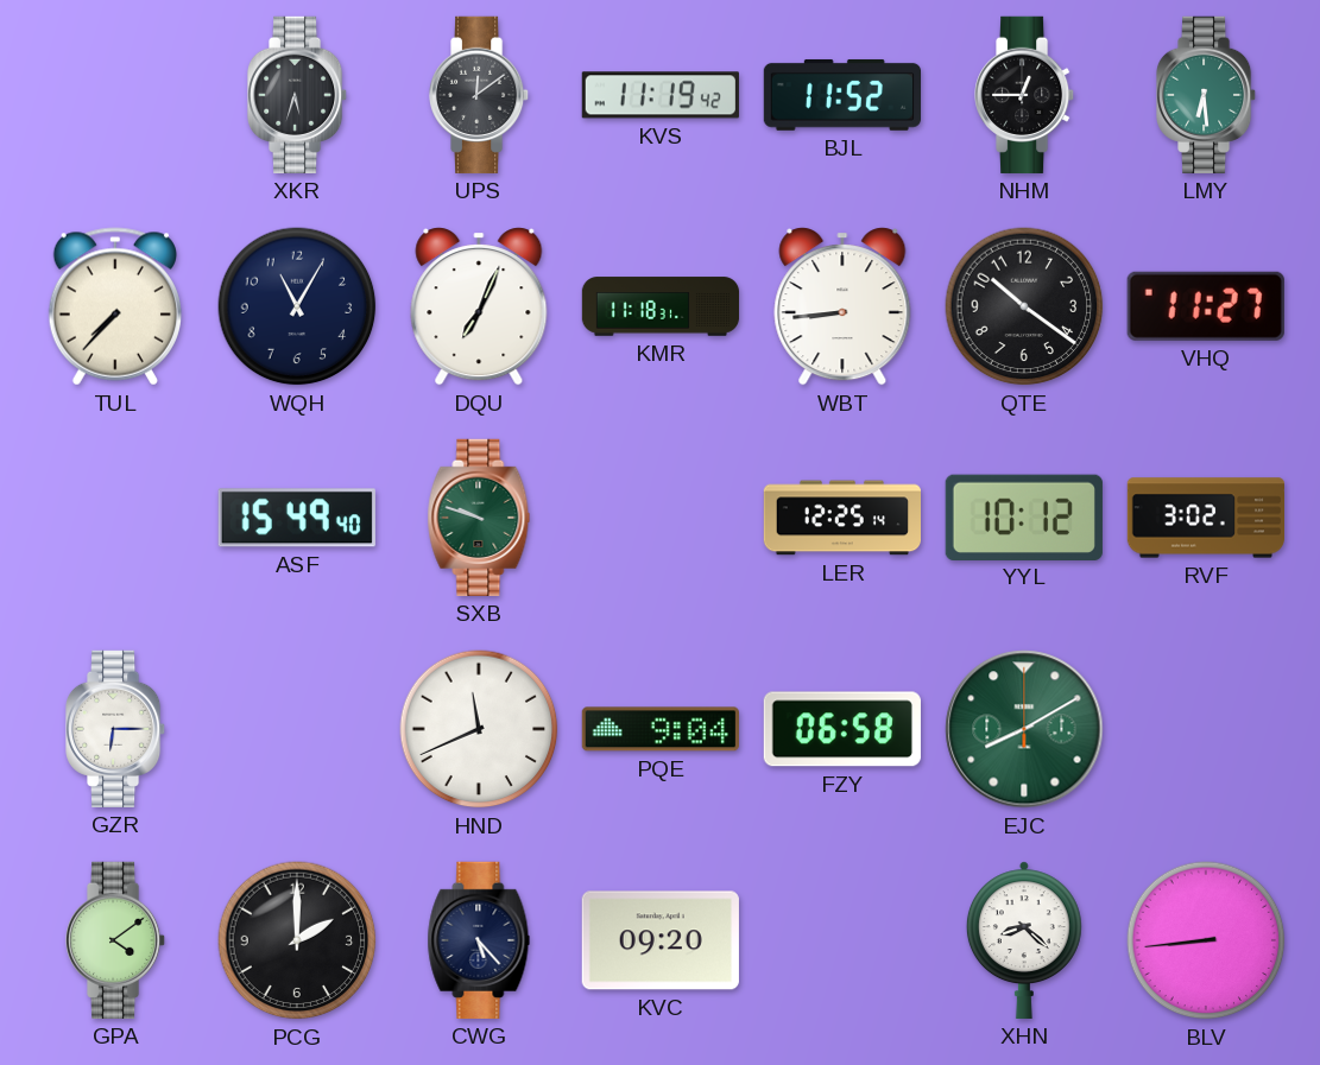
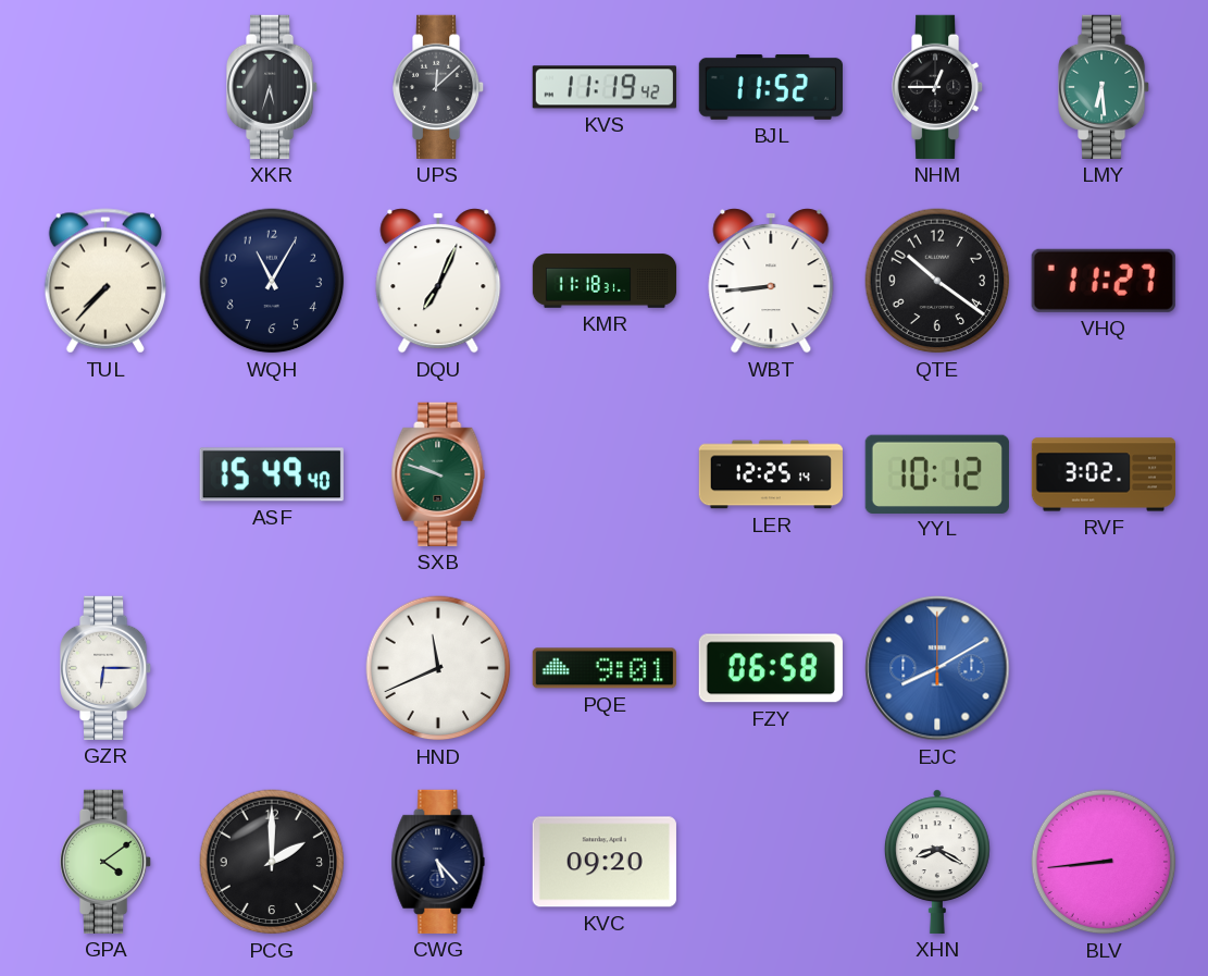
UPS: 12:09 -> 12:08
PQE: 9:04 -> 9:01
EJC dial: green -> blue
XHN: 8:22 -> 8:20
